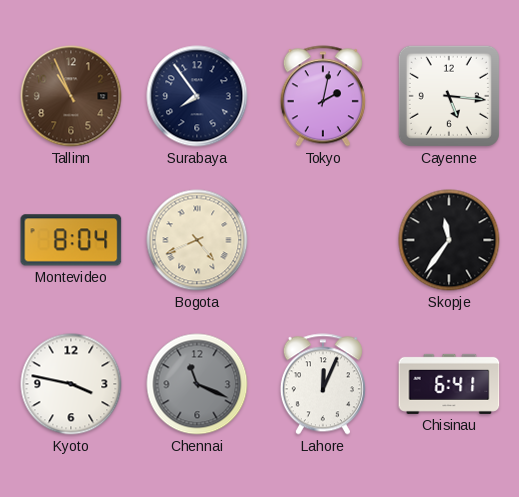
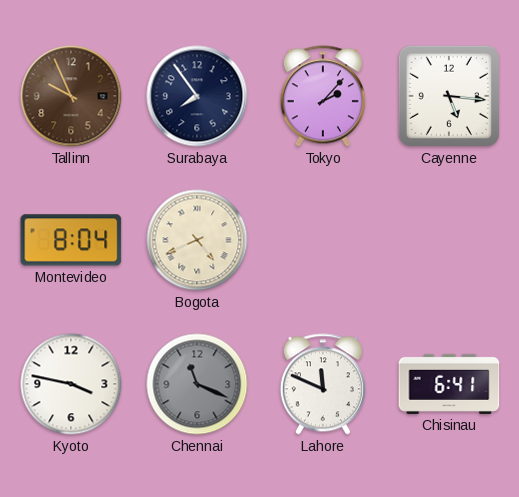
Tallinn: 10:56 -> 9:56
Tokyo: 2:02 -> 2:07
Skopje: 11:36 -> none
Lahore: 12:04 -> 11:49
